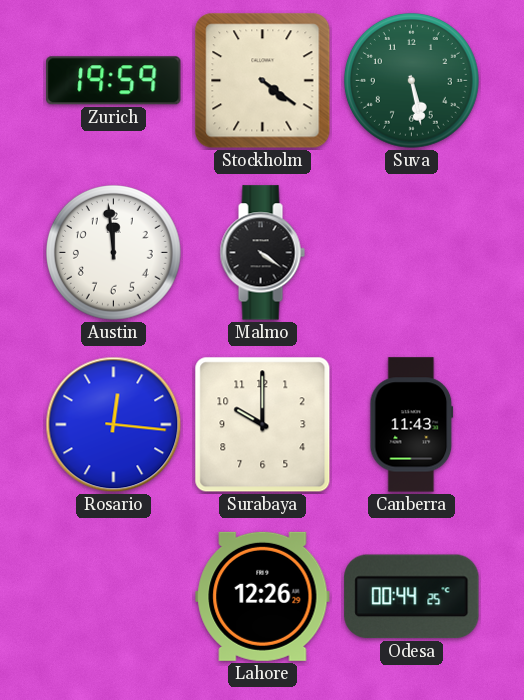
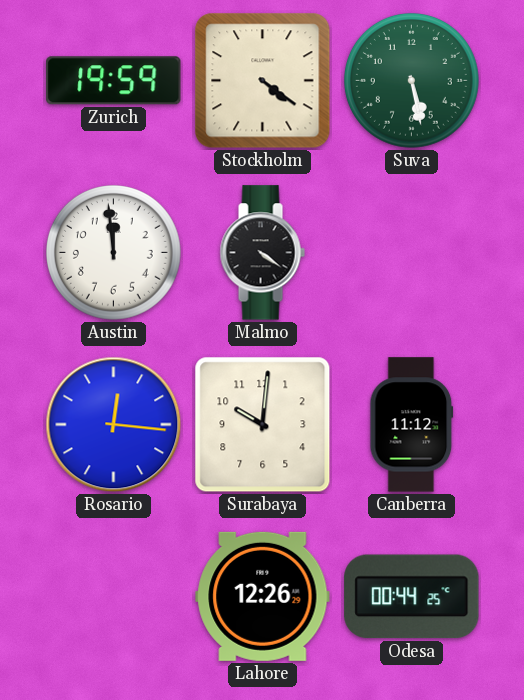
Surabaya: 10:00 -> 10:01
Canberra: 11:43 -> 11:12
